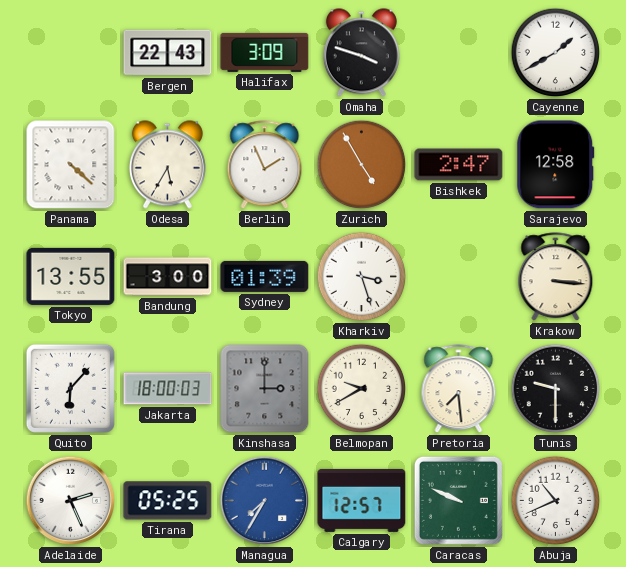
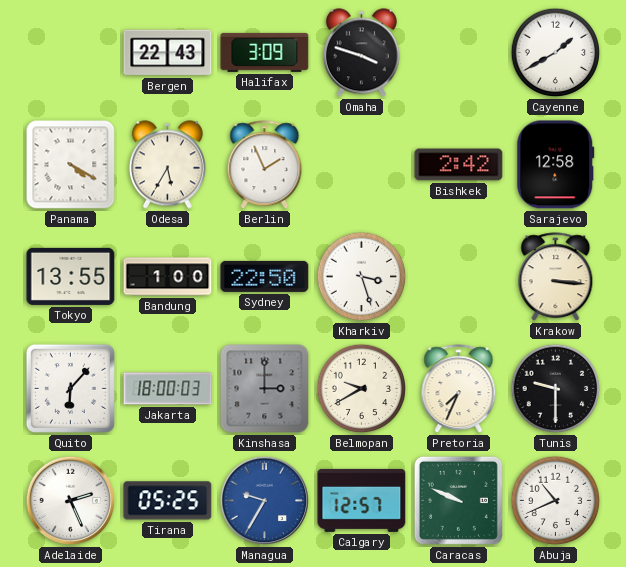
Panama: 4:22 -> 4:20
Zurich: 4:55 -> none
Bishkek: 2:47 -> 2:42
Bandung: 3:00 -> 1:00
Sydney: 01:39 -> 22:50
Pretoria: 7:29 -> 7:34
Managua: 7:35 -> 9:35
